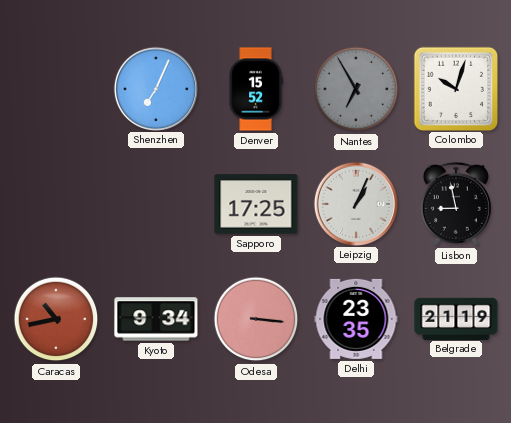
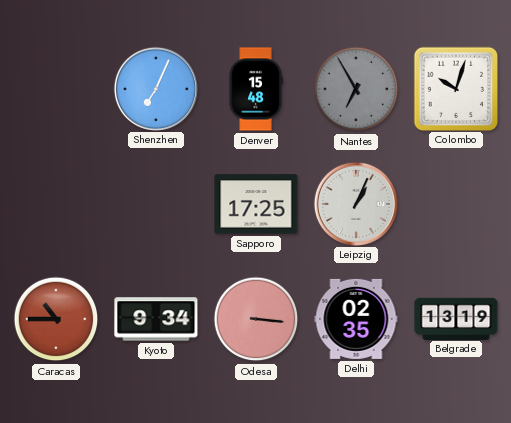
Denver: 15:52 -> 15:48
Lisbon: 8:58 -> none
Caracas: 10:43 -> 10:45
Delhi: 23:35 -> 02:35
Belgrade: 21:19 -> 13:19
